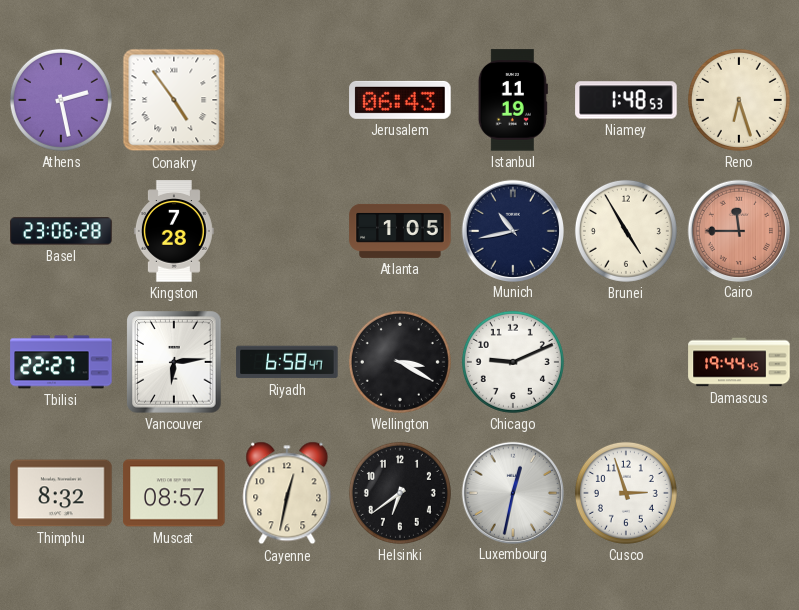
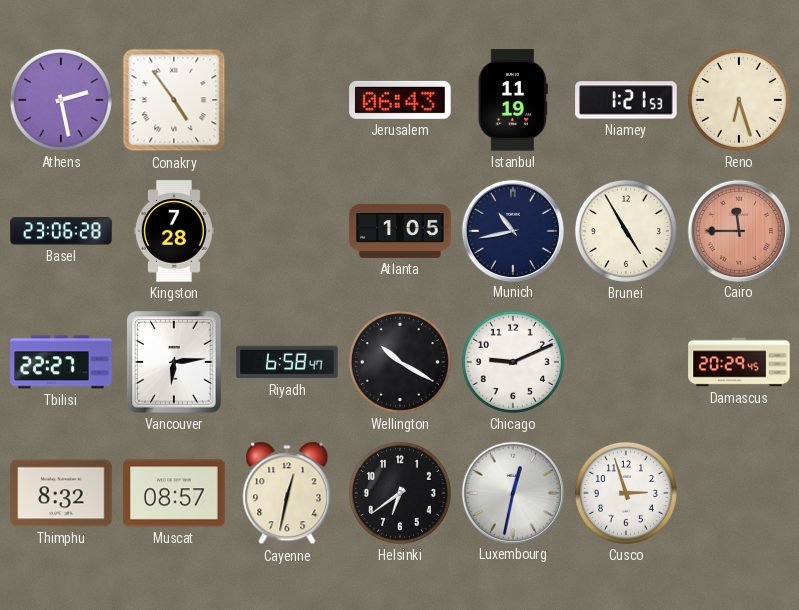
Niamey: 1:48 -> 1:21
Wellington: 3:20 -> 10:20
Damascus: 19:44 -> 20:29
